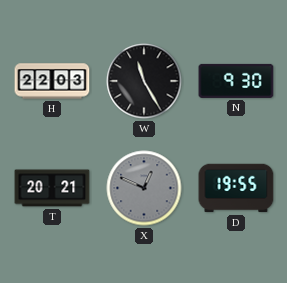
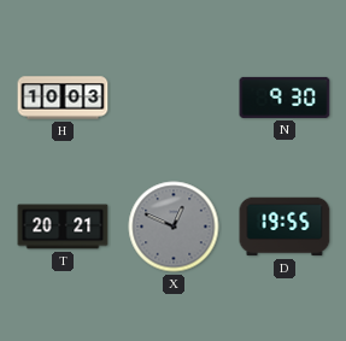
H: 22:03 -> 10:03
W: 11:25 -> none
